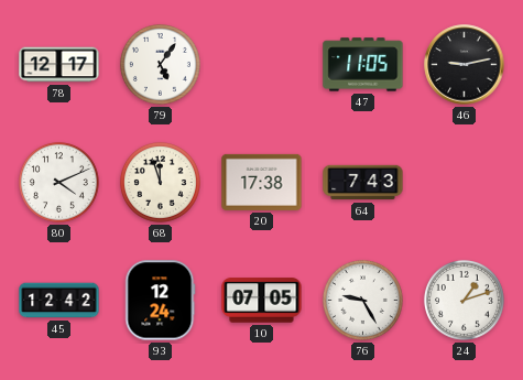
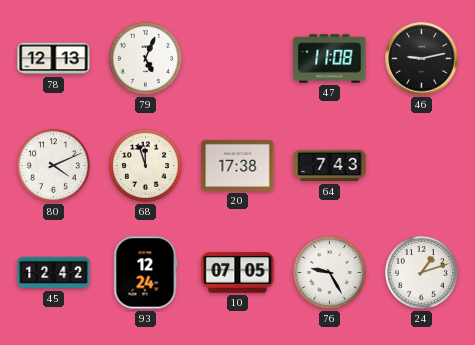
78: 12:17 -> 12:13
79: 5:06 -> 5:04
47: 11:05 -> 11:08
